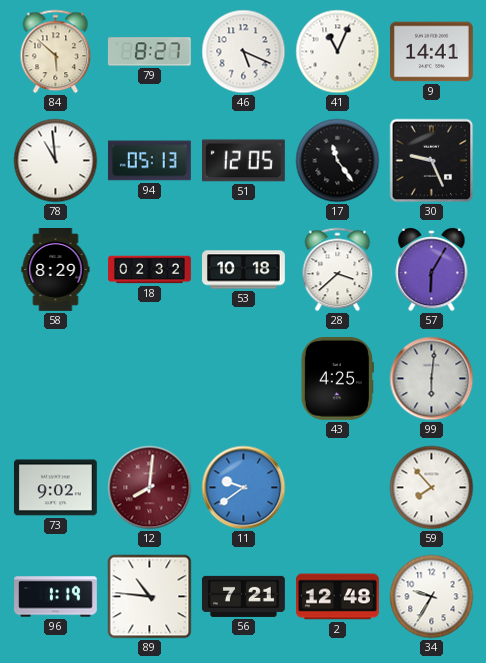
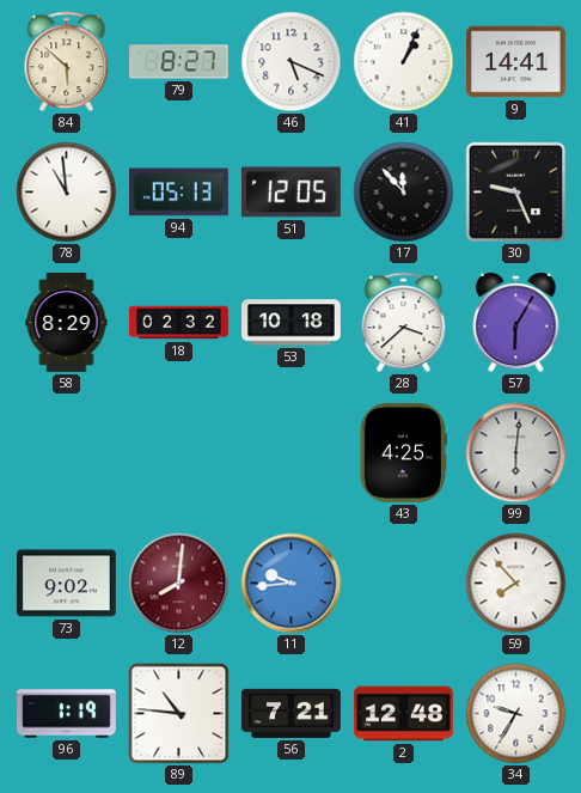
41: 11:04 -> 1:04
17: 11:24 -> 11:53
11: 9:39 -> 9:44
